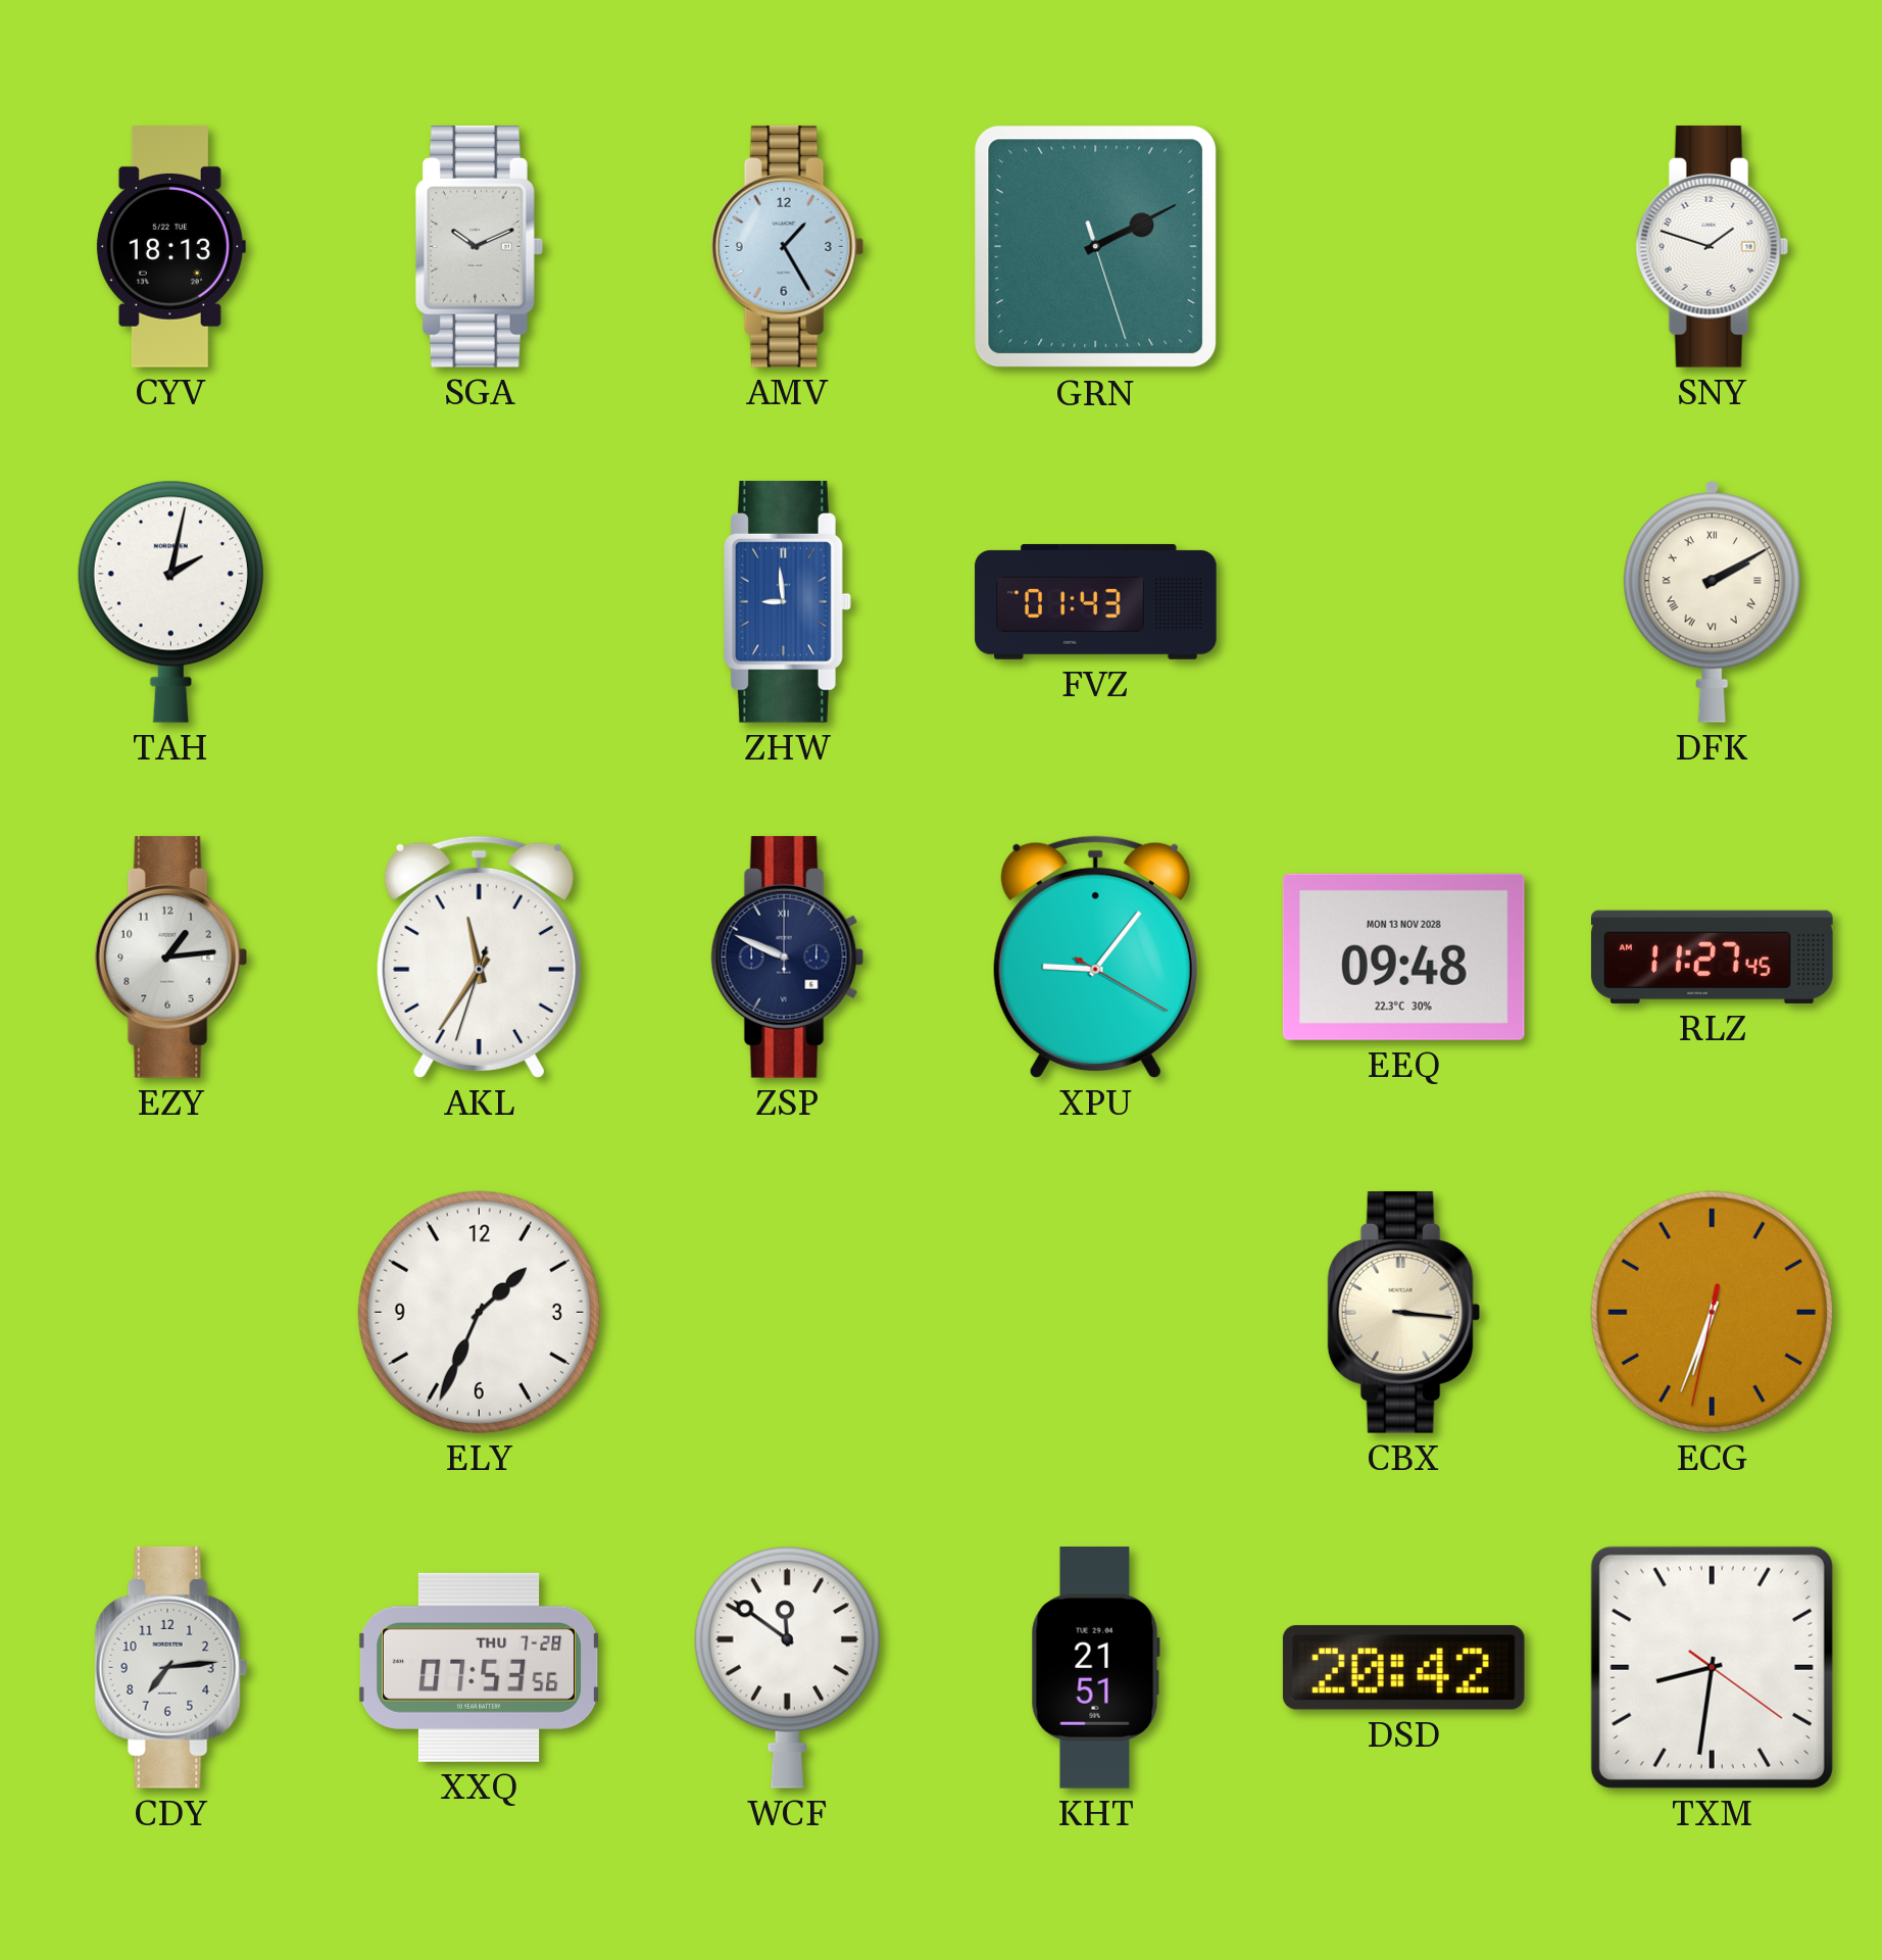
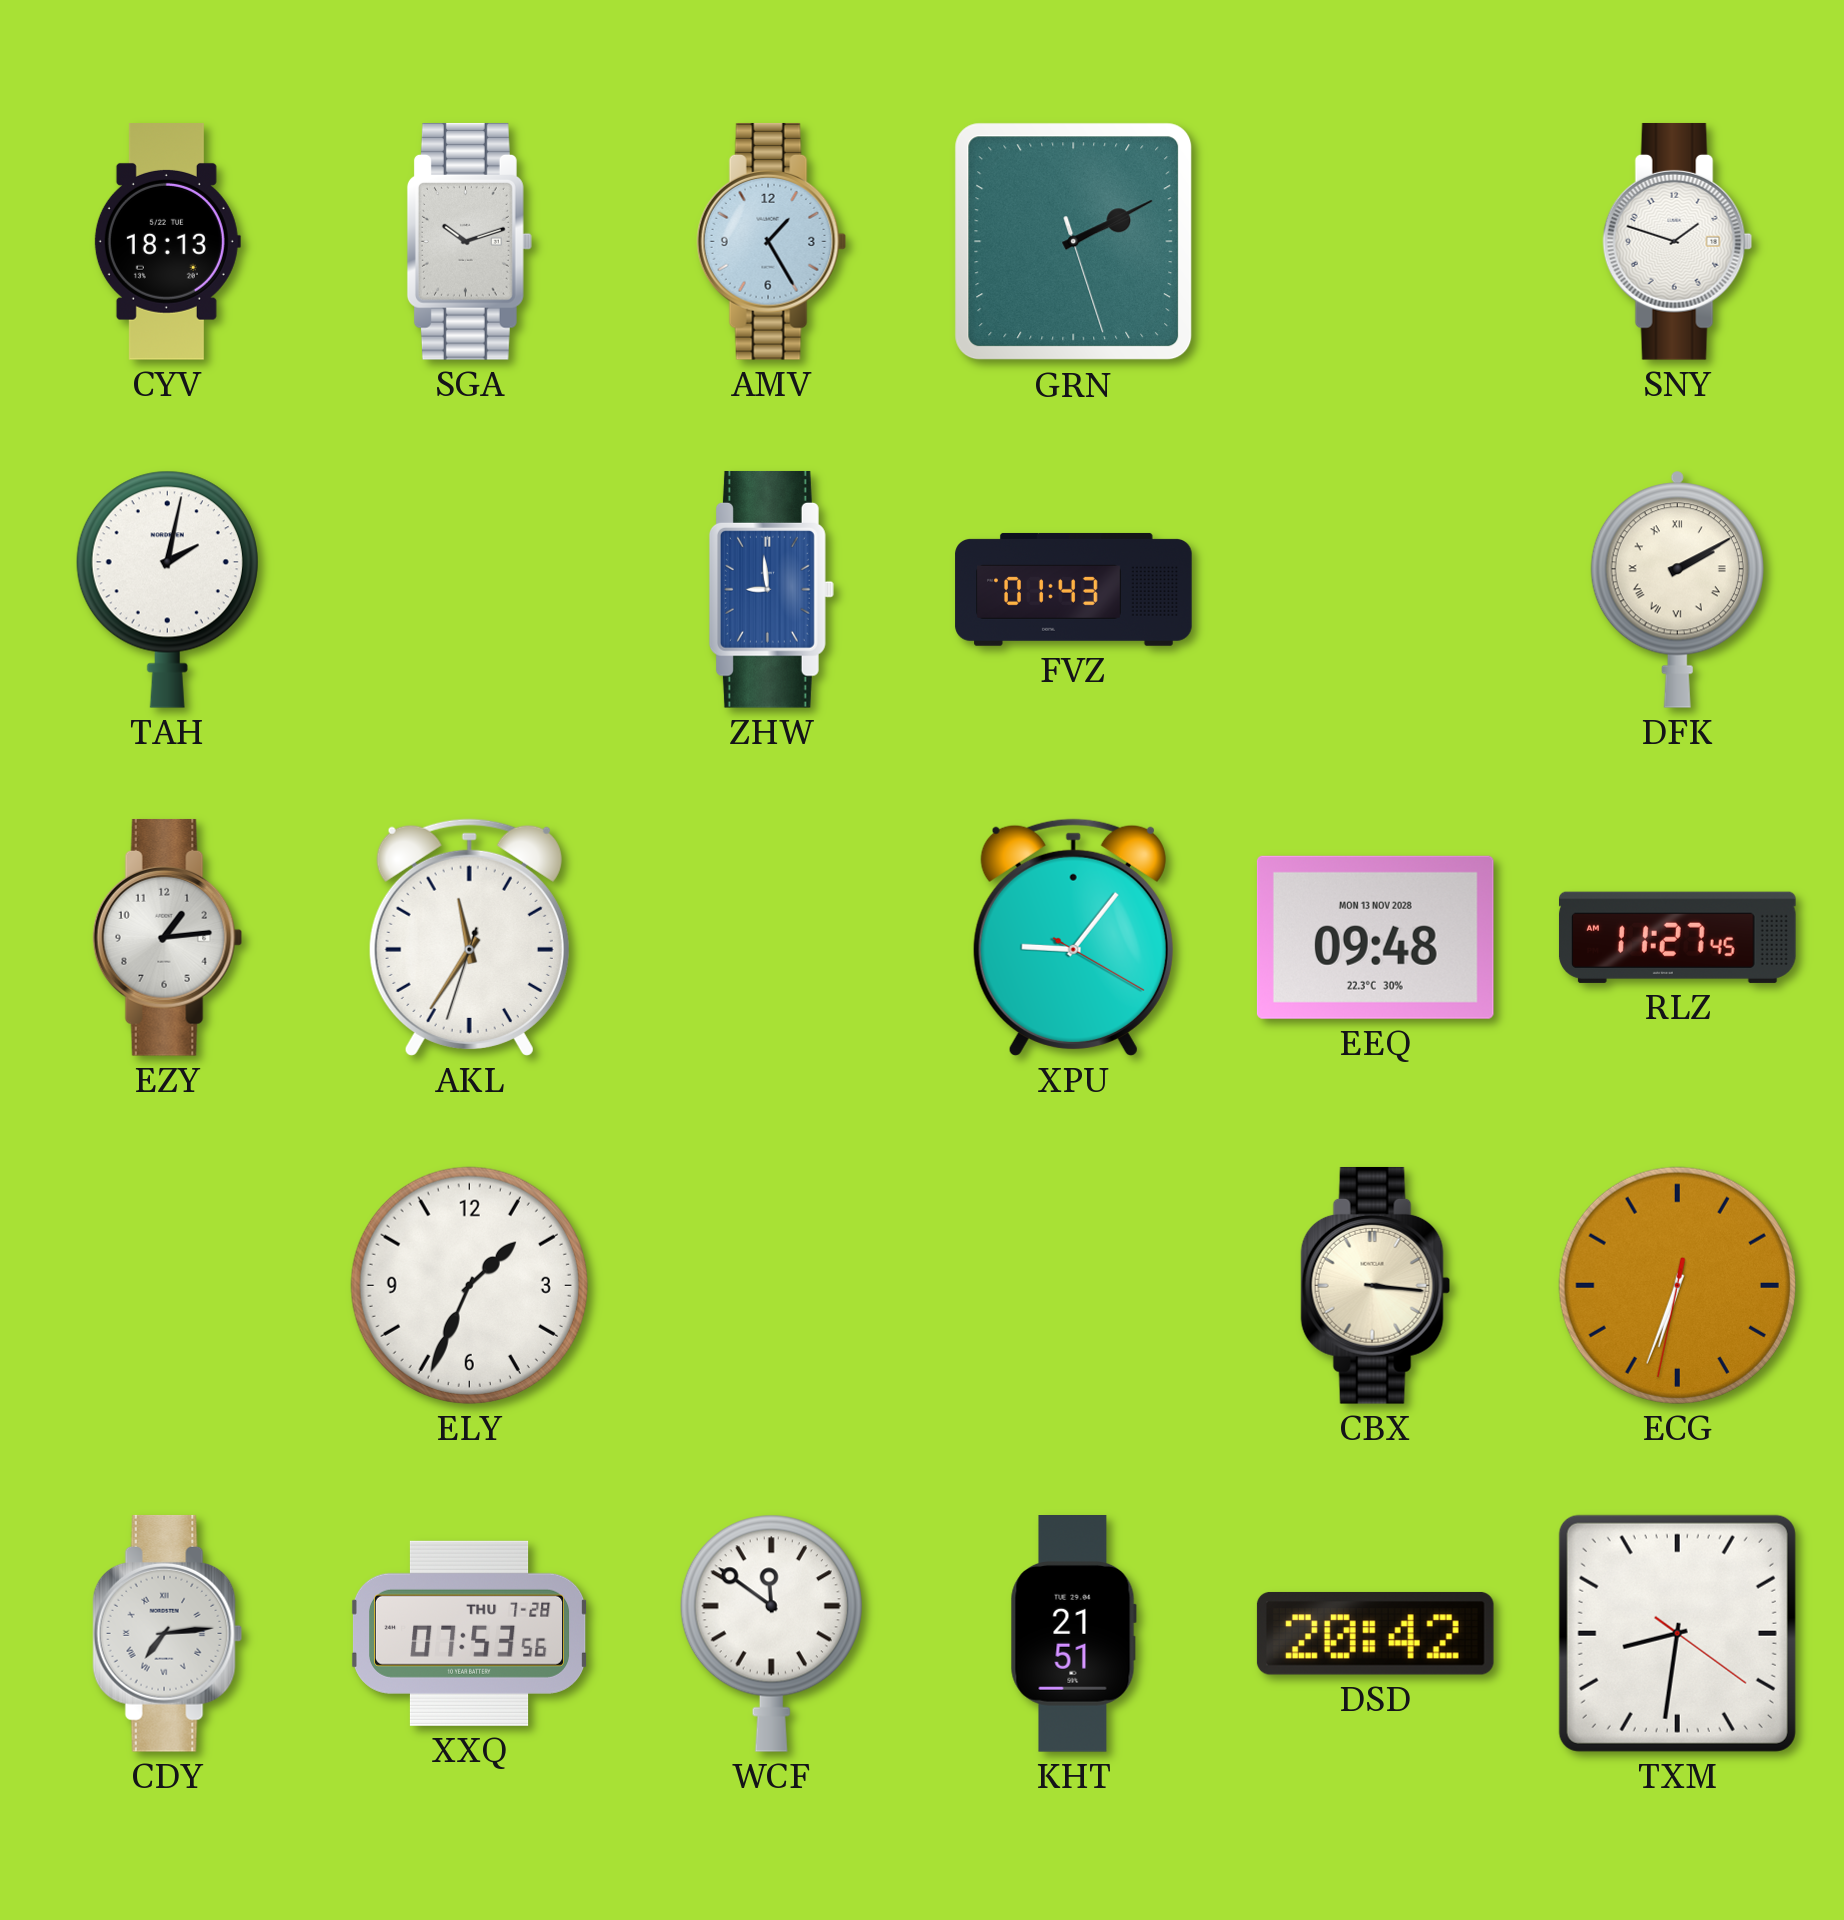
SGA: 10:11 -> 10:12
ZSP: 9:49 -> none
CDY numerals: Arabic -> Roman
